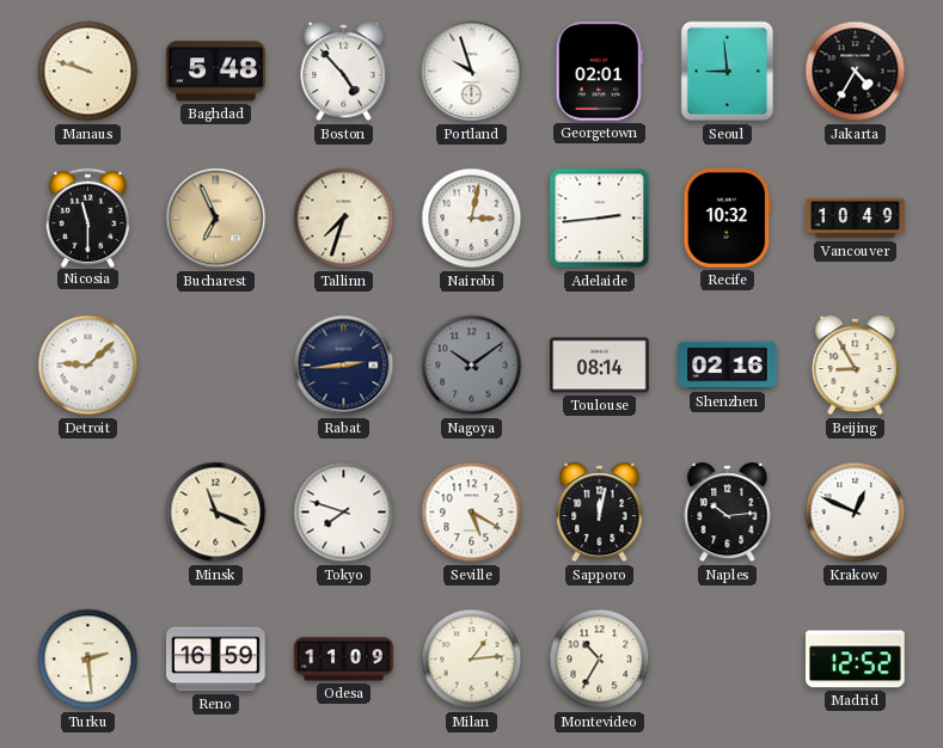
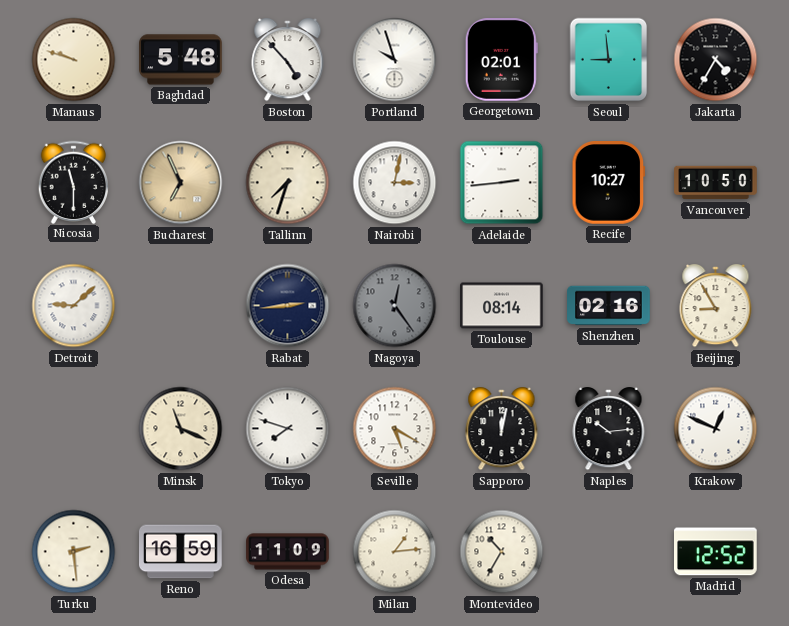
Recife: 10:32 -> 10:27
Vancouver: 10:49 -> 10:50
Nagoya: 10:09 -> 12:24
